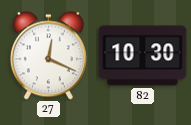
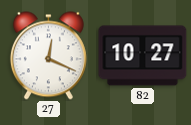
82: 10:30 -> 10:27
